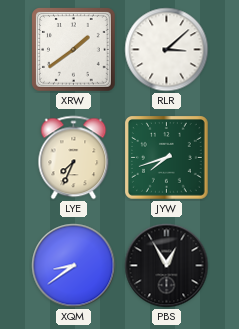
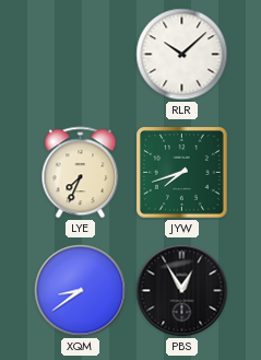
XRW: 1:39 -> none
RLR: 3:08 -> 10:08
